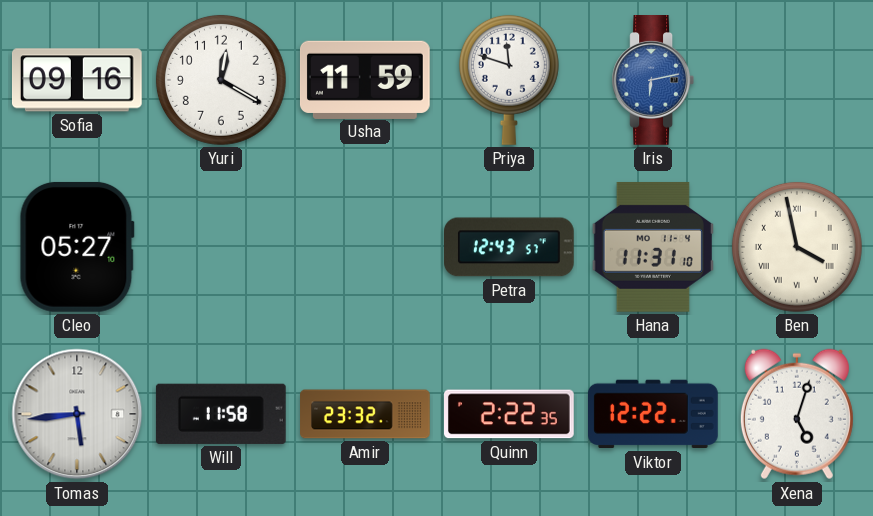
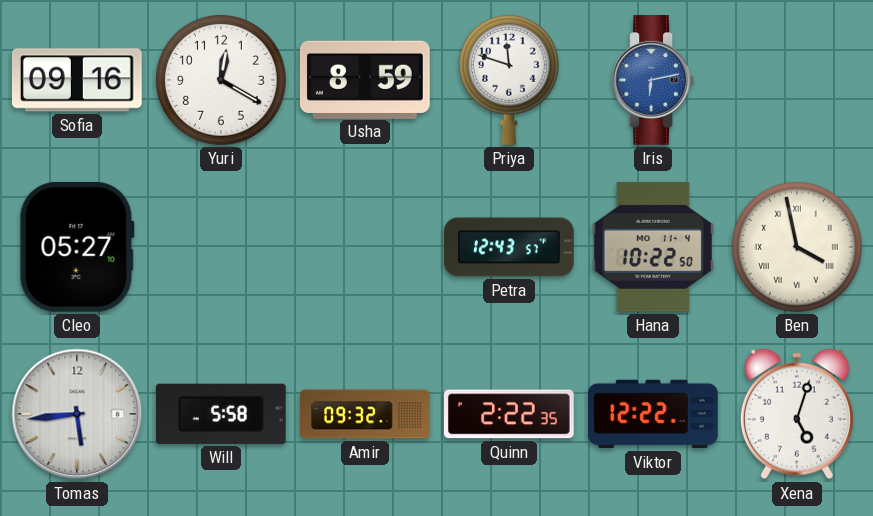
Usha: 11:59 -> 8:59
Hana: 11:31 -> 10:22
Will: 11:58 -> 5:58
Amir: 23:32 -> 09:32
